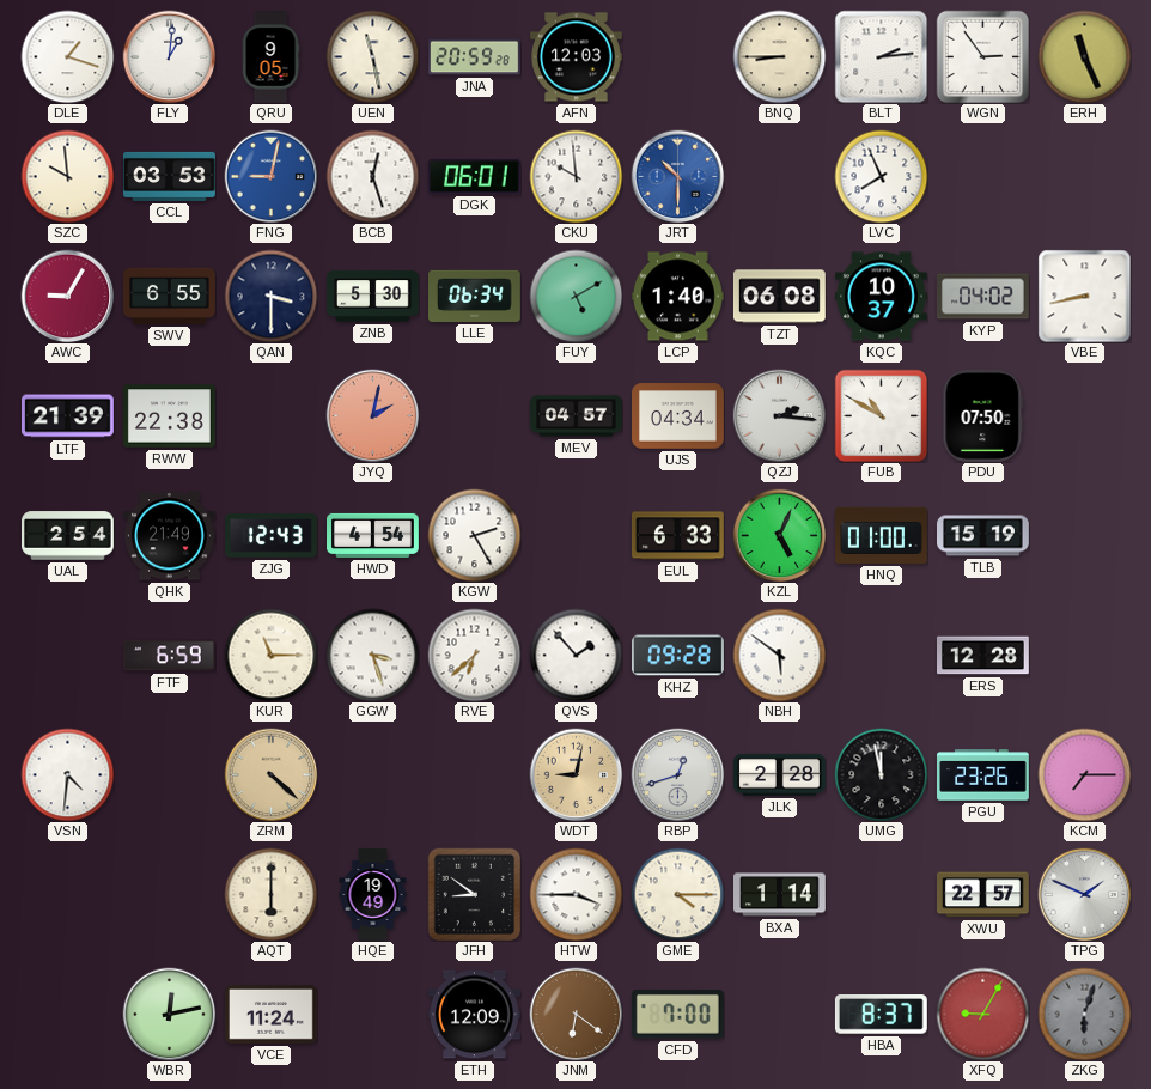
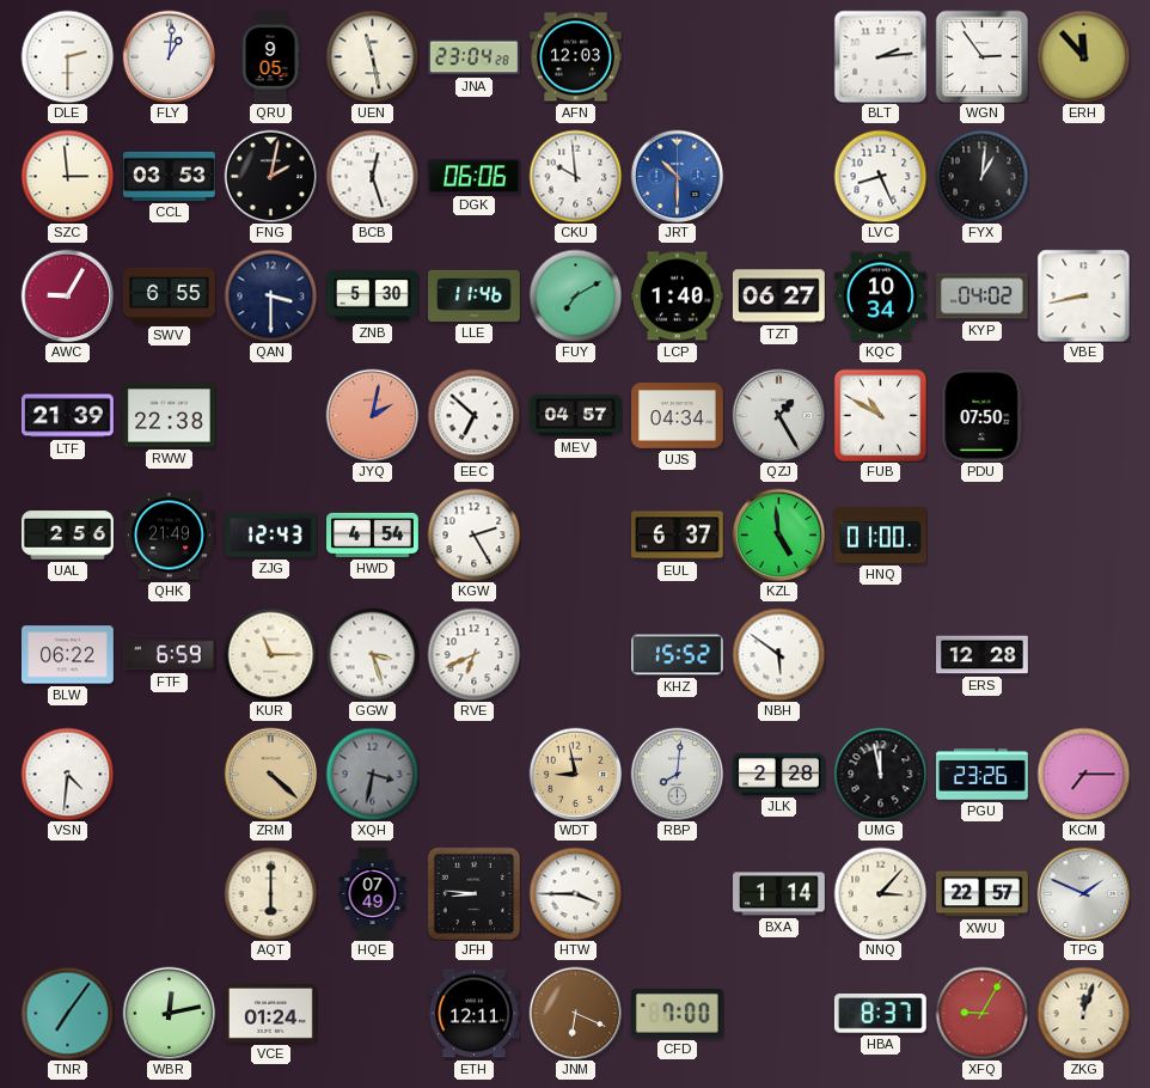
DLE: 1:18 -> 2:30
JNA: 20:59 -> 23:04
BNQ: 8:45 -> none
ERH: 11:26 -> 11:53
SZC: 9:59 -> 2:59
FNG: 9:02 -> 2:02
FNG dial: blue -> black
DGK: 06:01 -> 06:06
LVC: 7:56 -> 8:26
FYX: none -> 1:01
LLE: 06:34 -> 11:46
FUY: 5:10 -> 7:10
TZT: 06:08 -> 06:27
KQC: 10:37 -> 10:34
EEC: none -> 6:52
QZJ: 2:16 -> 1:25
UAL: 2:54 -> 2:56
EUL: 6:33 -> 6:37
KZL: 5:04 -> 4:59
TLB: 15:19 -> none
BLW: none -> 06:22
RVE: 6:38 -> 6:41
QVS: 1:53 -> none
KHZ: 09:28 -> 15:52
XQH: none -> 3:32
WDT: 9:02 -> 8:58
RBP: 12:42 -> 8:01
HQE: 19:49 -> 07:49
JFH: 8:51 -> 8:46
GME: 4:15 -> none
NNQ: none -> 3:07
TNR: none -> 7:06
VCE: 11:24 -> 01:24
ETH: 12:09 -> 12:11
JNM: 6:21 -> 6:19
ZKG: 6:03 -> 12:03
ZKG dial: grey -> cream
